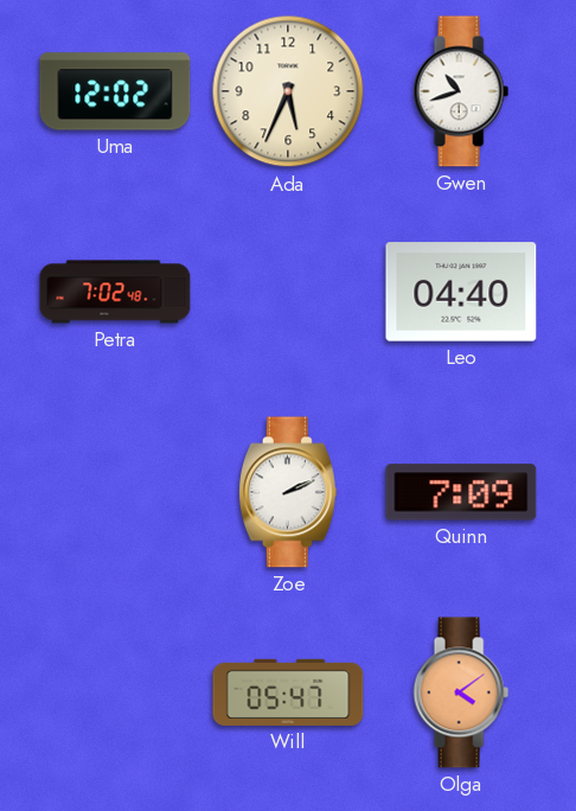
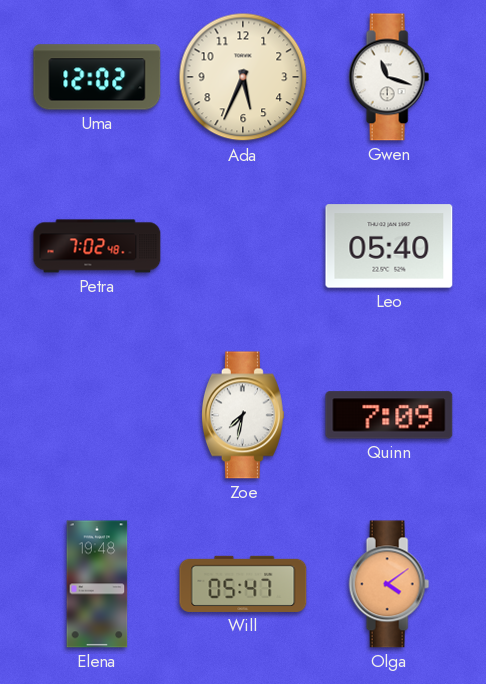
Gwen: 10:42 -> 11:18
Leo: 04:40 -> 05:40
Zoe: 2:11 -> 7:32
Elena: none -> 19:48
